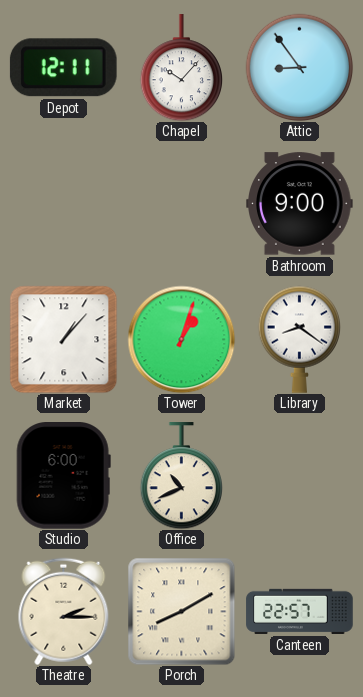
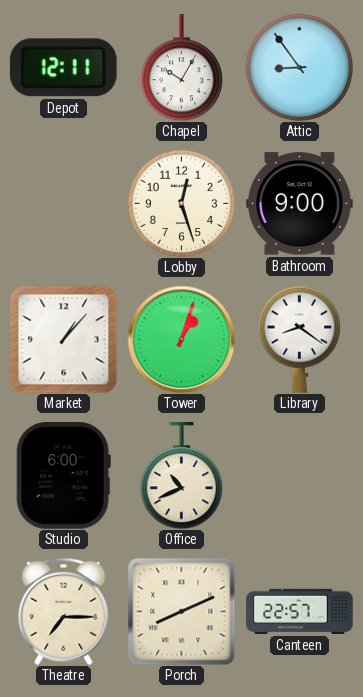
Chapel: 10:07 -> 10:05
Lobby: none -> 12:27
Theatre: 2:15 -> 7:15
Porch: 8:10 -> 8:11
